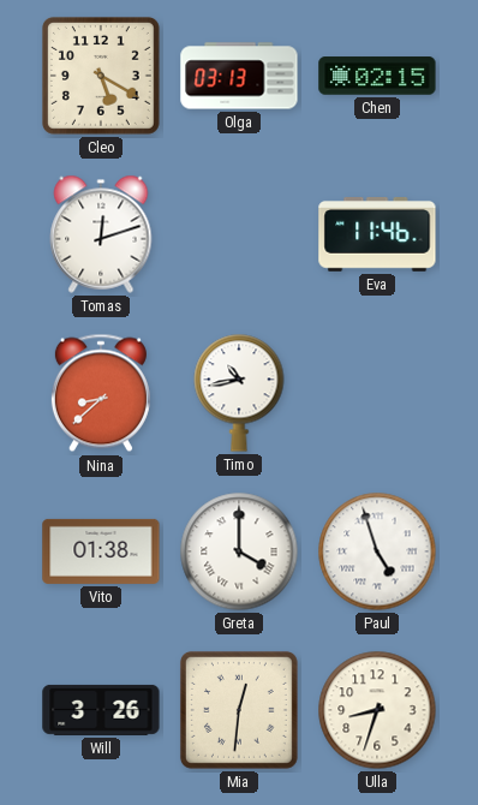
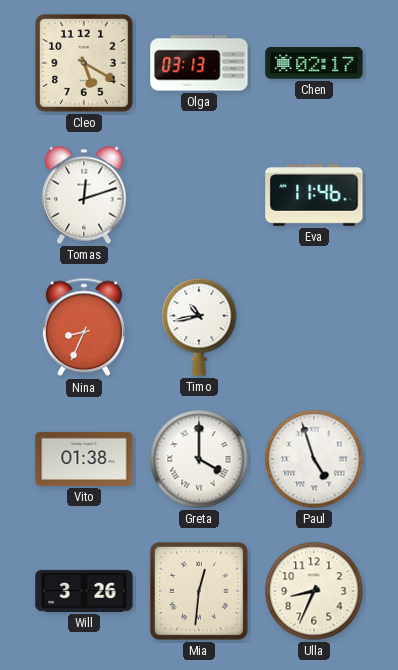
Chen: 02:15 -> 02:17
Nina: 8:38 -> 8:34
Ulla: 8:33 -> 8:34
